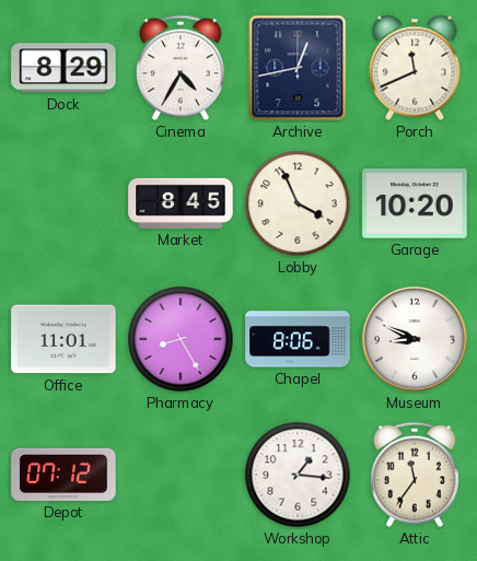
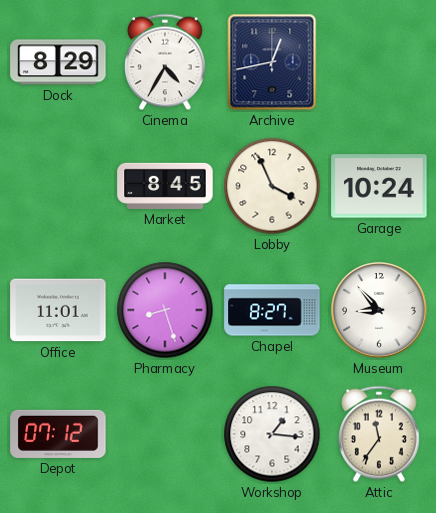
Porch: 11:41 -> none
Garage: 10:20 -> 10:24
Pharmacy: 8:25 -> 8:27
Chapel: 8:06 -> 8:27
Museum: 8:49 -> 8:53
